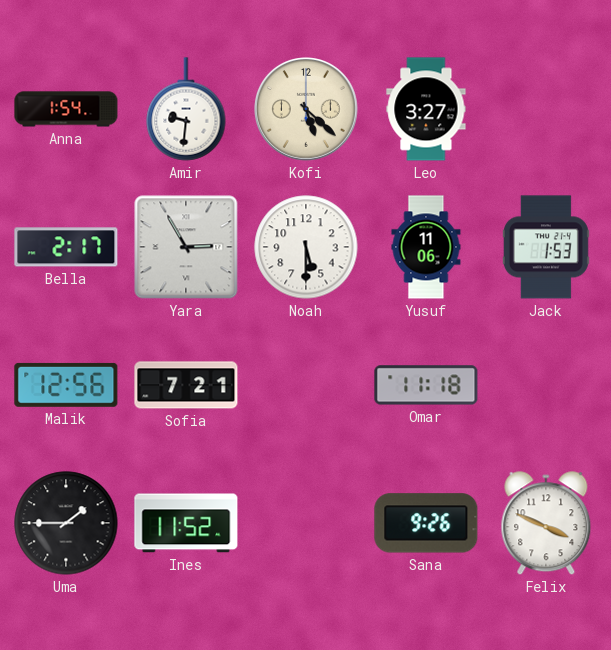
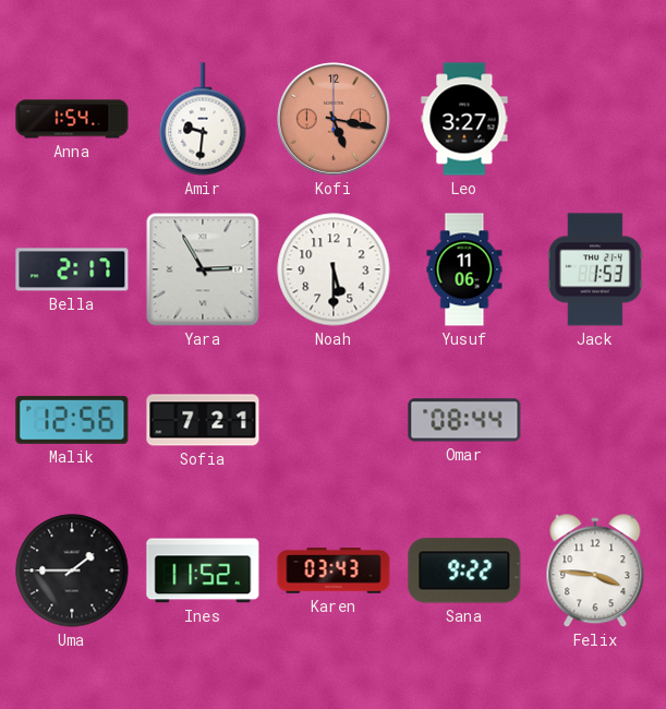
Kofi: 5:22 -> 5:17
Kofi dial: cream -> salmon
Omar: 11:18 -> 08:44
Karen: none -> 03:43
Sana: 9:26 -> 9:22
Felix: 3:49 -> 3:46
